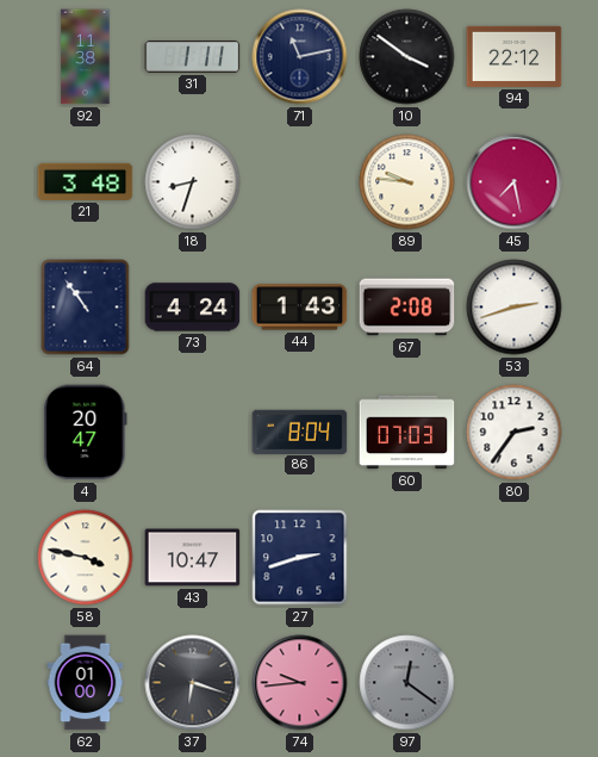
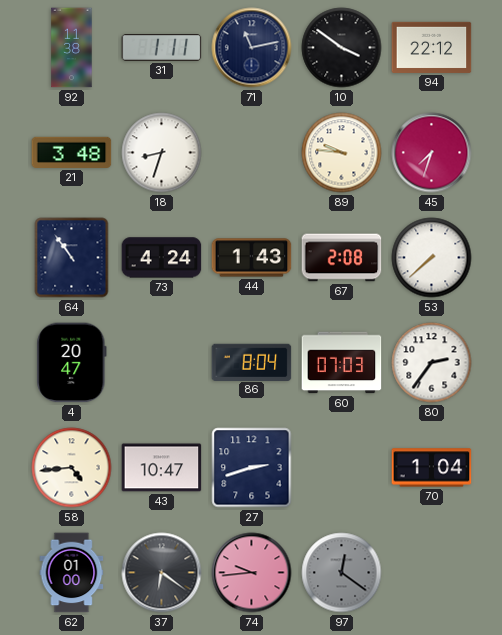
45: 7:28 -> 7:33
53: 2:42 -> 7:38
58: 3:47 -> 4:44
70: none -> 1:04
37: 6:18 -> 6:21
